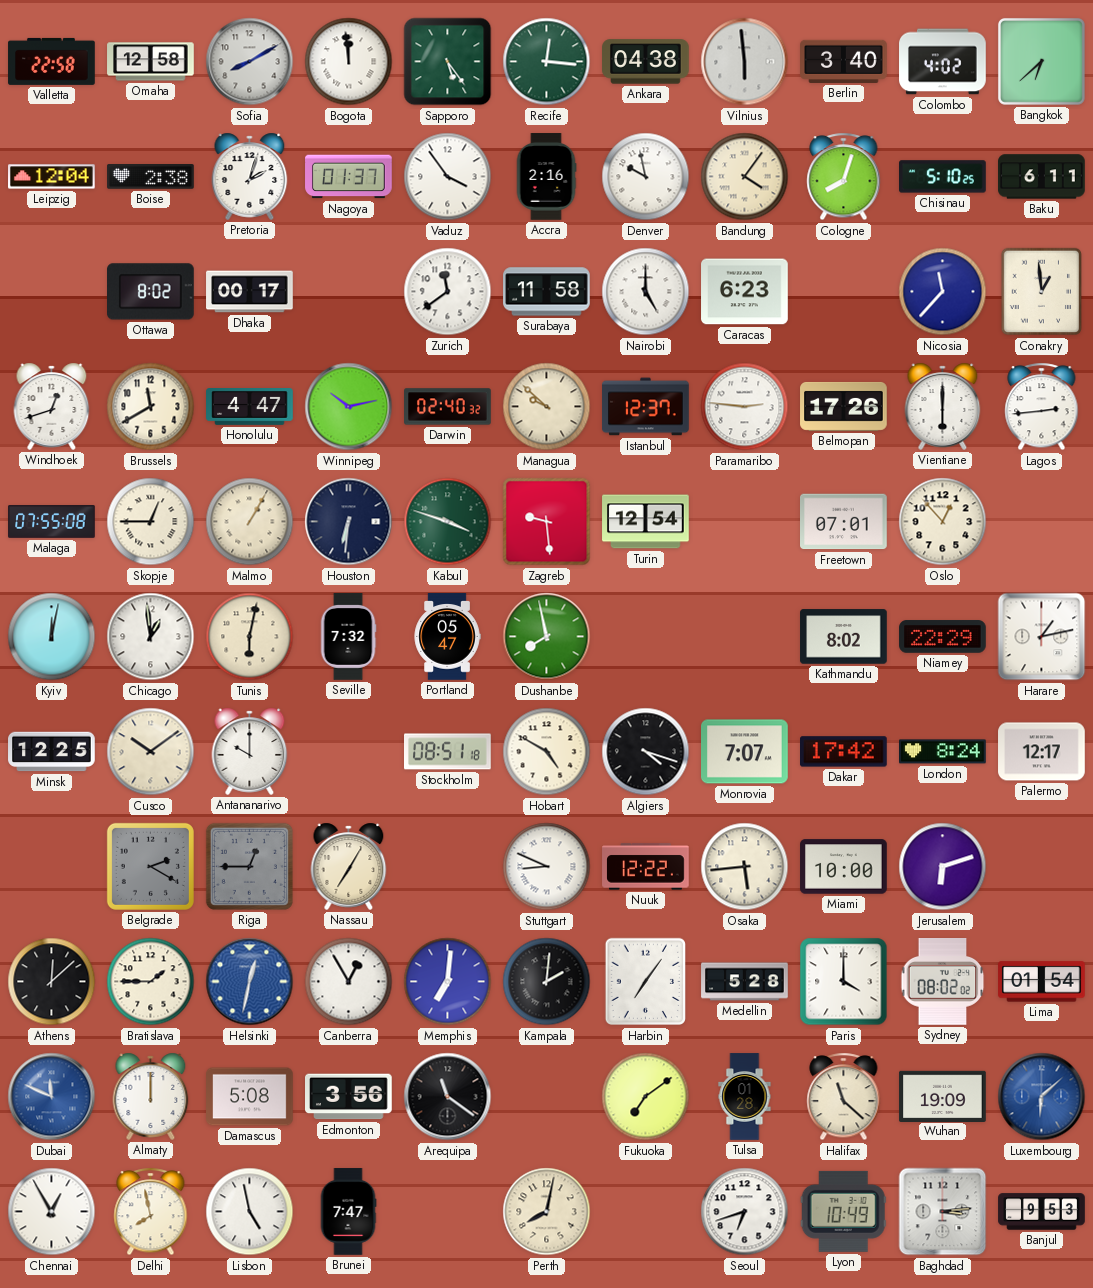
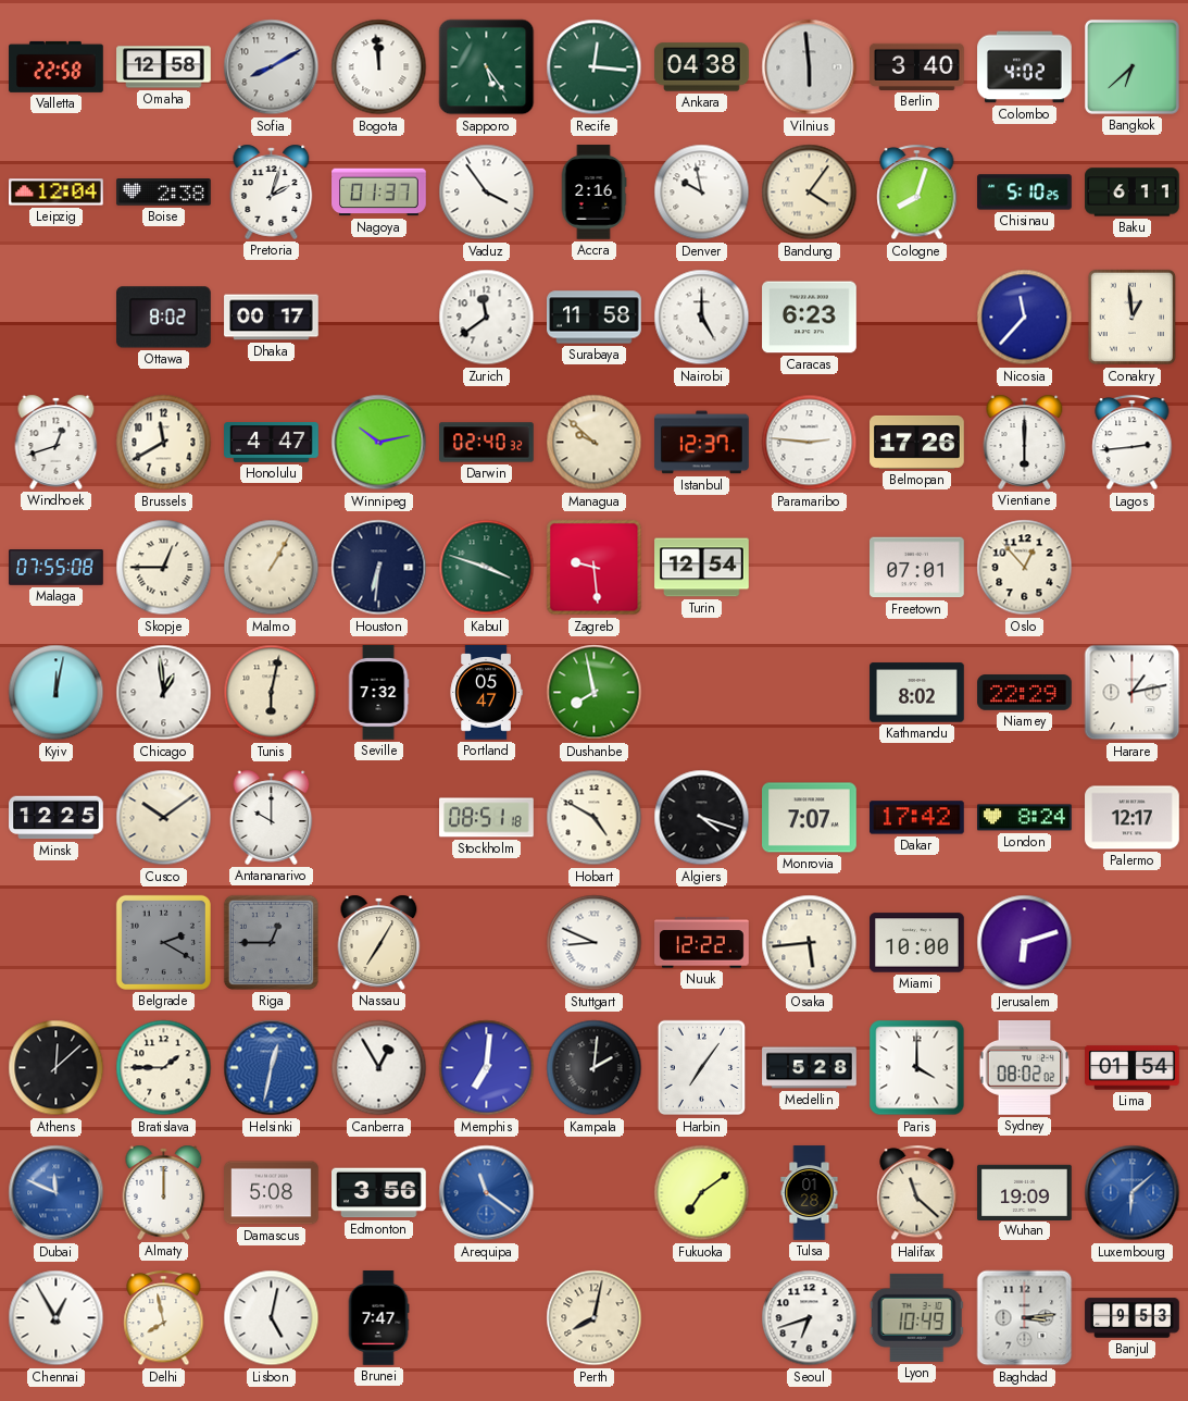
Arequipa dial: black -> blue
Lisbon: 4:58 -> 5:02
